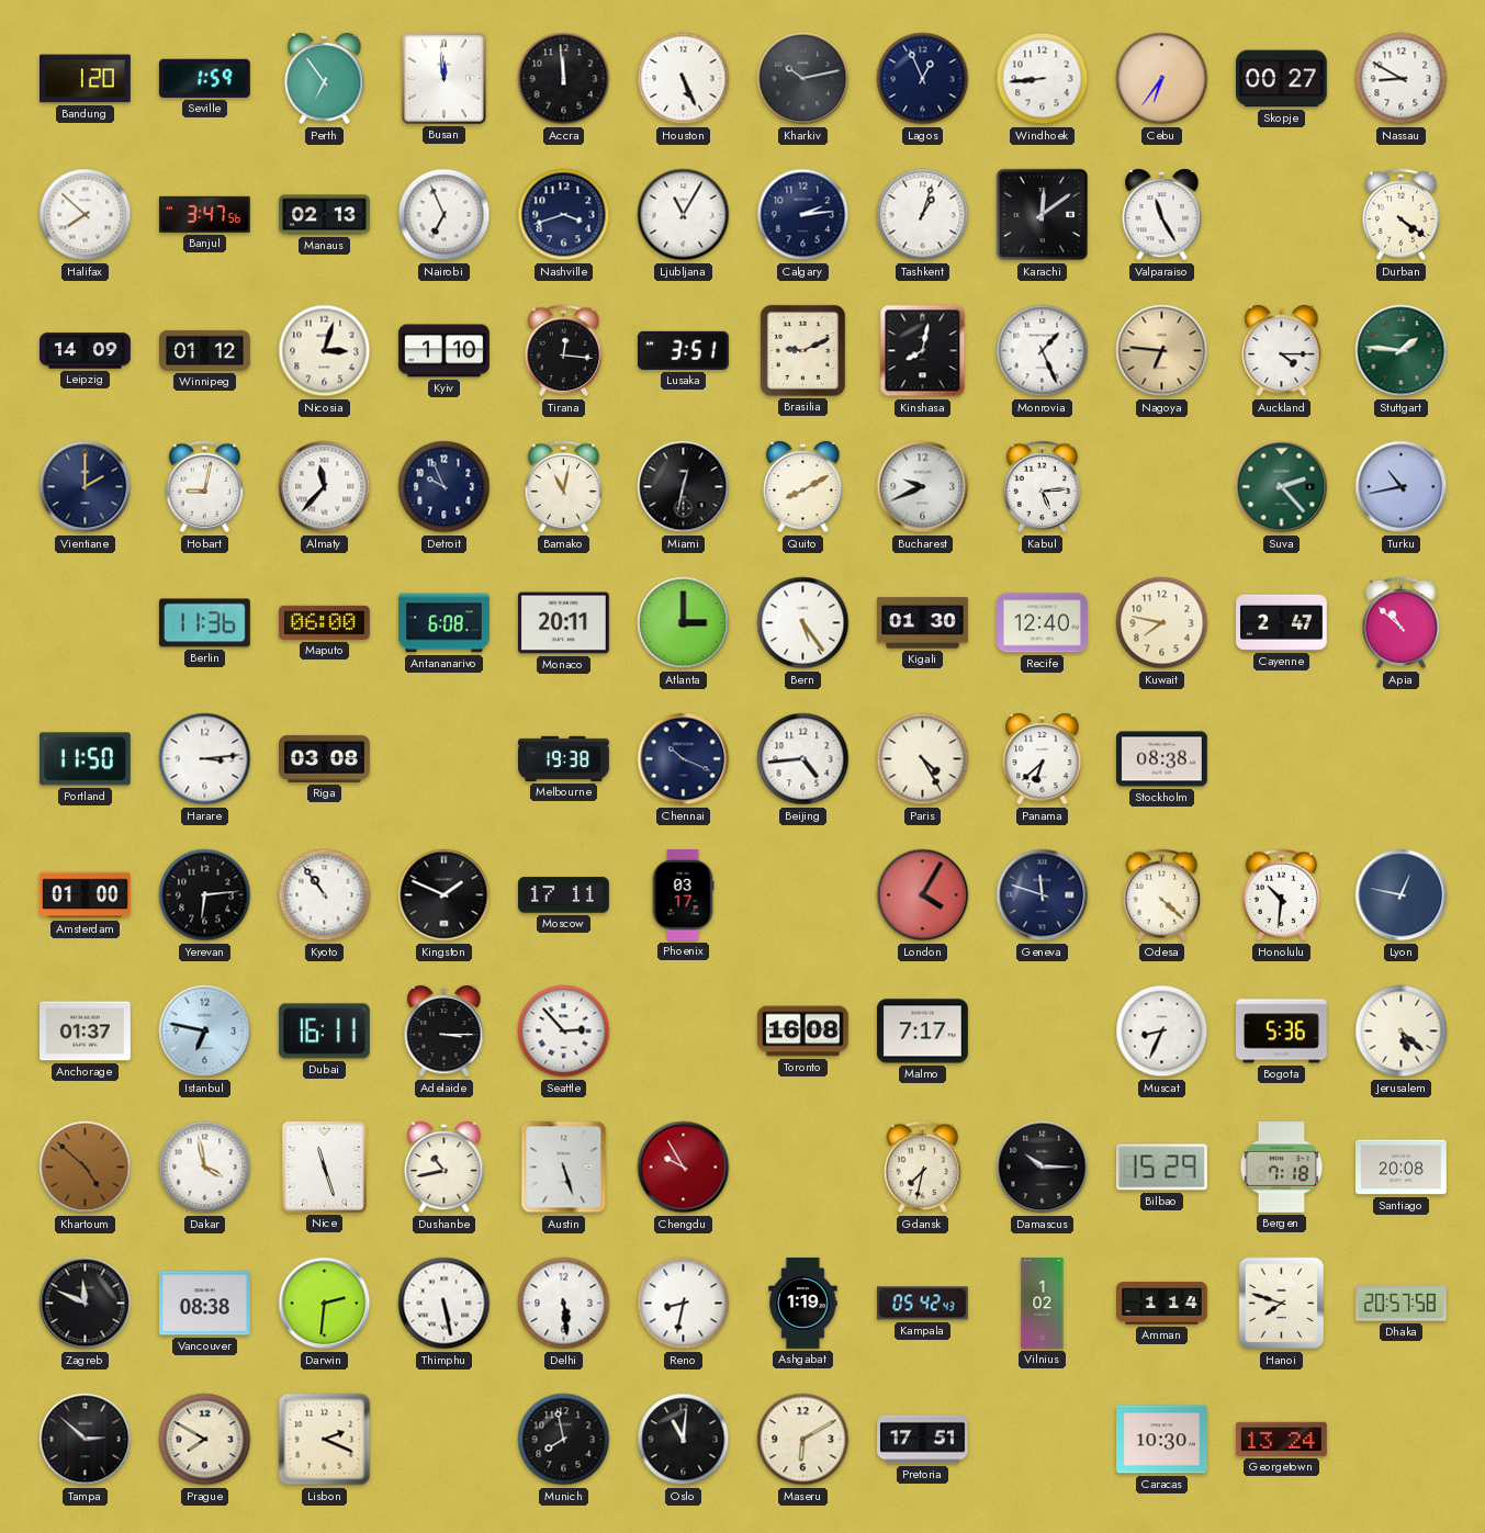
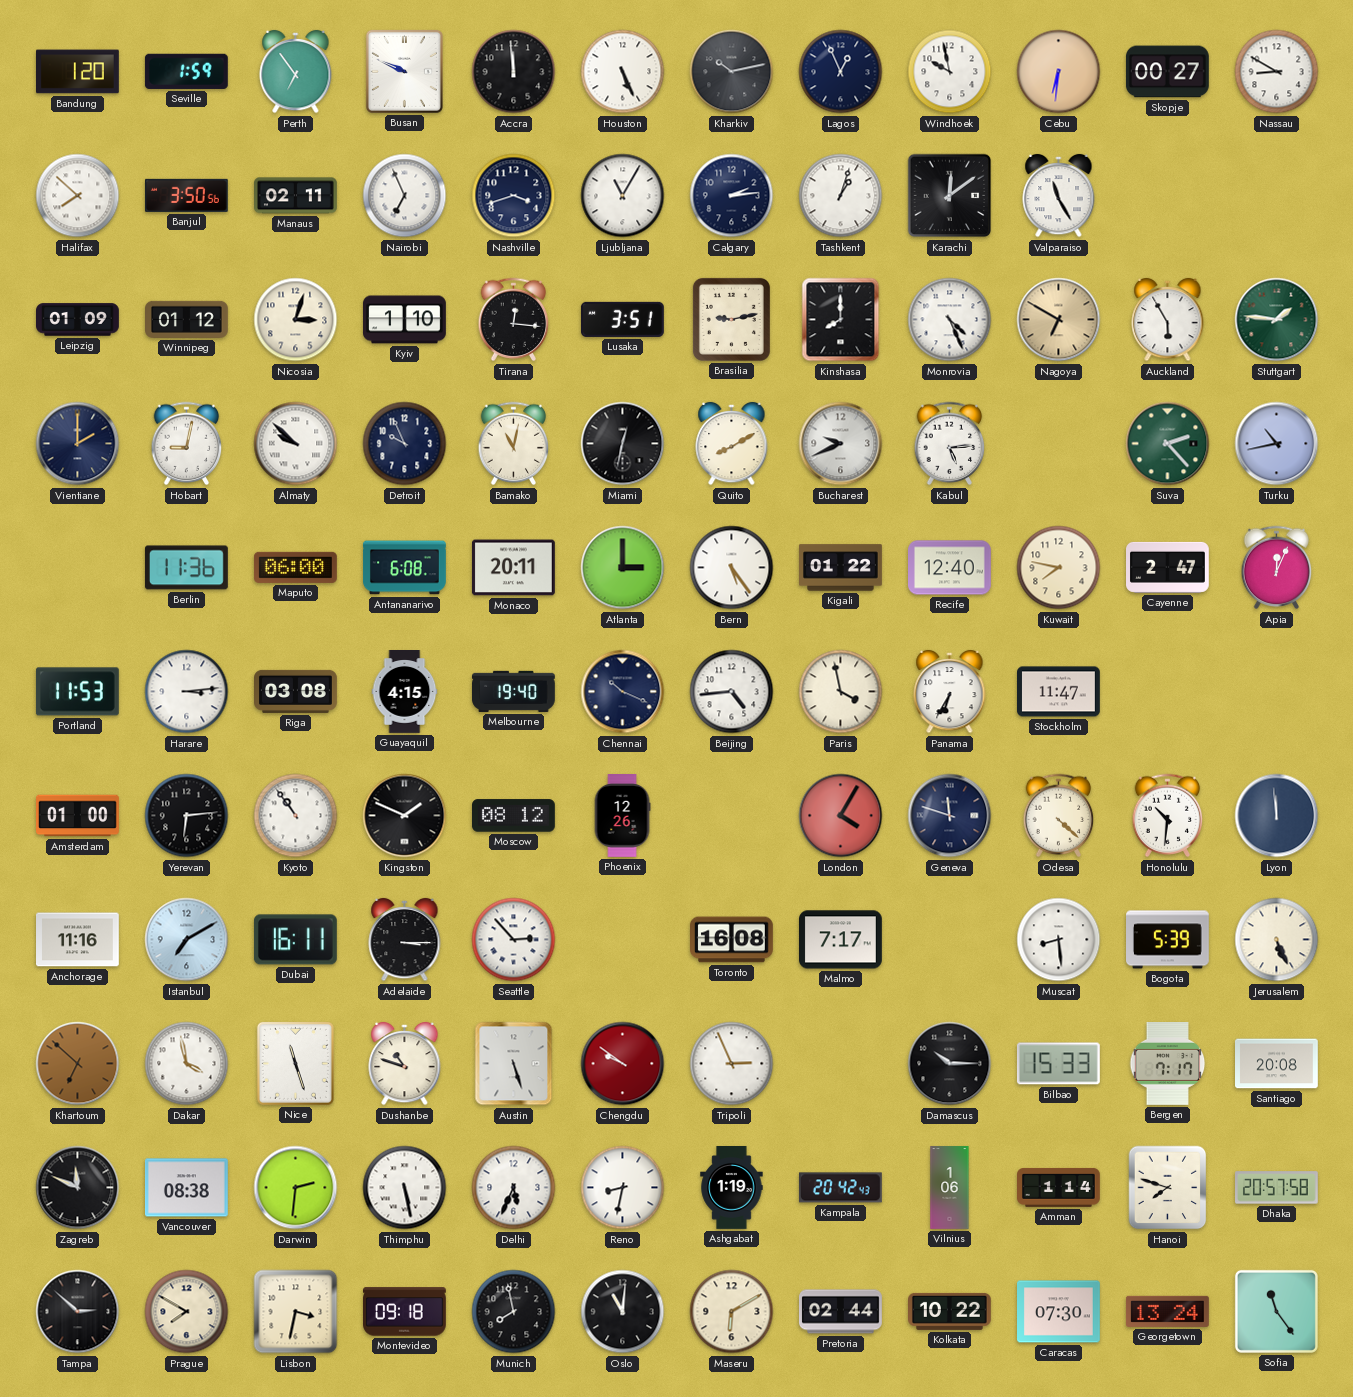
Busan: 11:59 -> 9:49
Windhoek: 8:44 -> 9:58
Cebu: 6:36 -> 6:31
Banjul: 3:47 -> 3:50
Manaus: 02:13 -> 02:11
Durban: 4:21 -> none
Leipzig: 14:09 -> 01:09
Brasilia: 9:11 -> 9:13
Kinshasa: 8:02 -> 8:00
Monrovia: 1:26 -> 4:26
Nagoya: 6:46 -> 6:50
Auckland: 4:15 -> 5:55
Almaty: 11:37 -> 9:52
Kigali: 01:30 -> 01:22
Apia: 10:52 -> 12:04
Portland: 11:50 -> 11:53
Guayaquil: none -> 4:15
Melbourne: 19:38 -> 19:40
Paris: 4:25 -> 3:58
Panama: 6:38 -> 6:35
Stockholm: 08:38 -> 11:47
Moscow: 17:11 -> 08:12
Phoenix: 03:17 -> 12:26
Lyon: 12:47 -> 11:59
Anchorage: 01:37 -> 11:16
Istanbul: 6:47 -> 7:10
Muscat: 8:34 -> 8:29
Bogota: 5:36 -> 5:39
Jerusalem: 5:22 -> 5:26
Khartoum: 4:52 -> 6:52
Dushanbe: 10:43 -> 10:48
Chengdu: 9:55 -> 9:51
Tripoli: none -> 2:56
Gdansk: 7:32 -> none
Bilbao: 15:29 -> 15:33
Bergen: 7:18 -> 7:17
Delhi: 5:29 -> 5:34
Kampala: 05:42 -> 20:42
Vilnius: 1:02 -> 1:06
Lisbon: 2:19 -> 3:32
Montevideo: none -> 09:18
Pretoria: 17:51 -> 02:44
Kolkata: none -> 10:22
Caracas: 10:30 -> 07:30
Sofia: none -> 11:24
